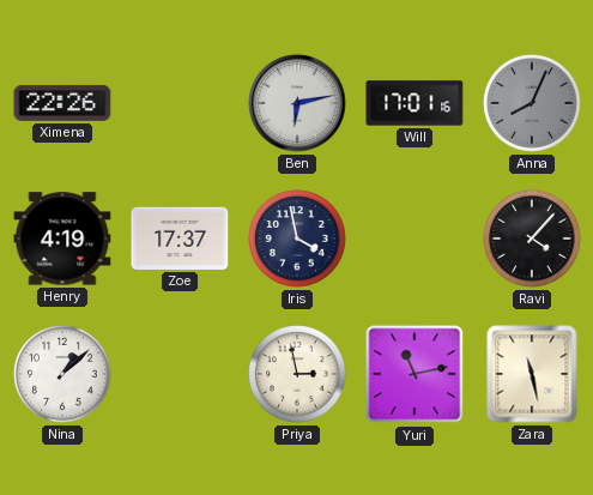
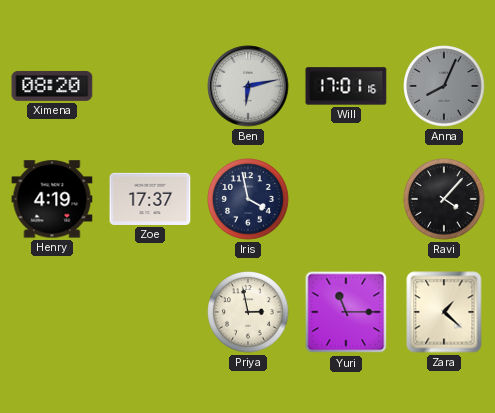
Ximena: 22:26 -> 08:20
Nina: 1:08 -> none
Yuri: 11:13 -> 11:15
Zara: 11:28 -> 1:22
